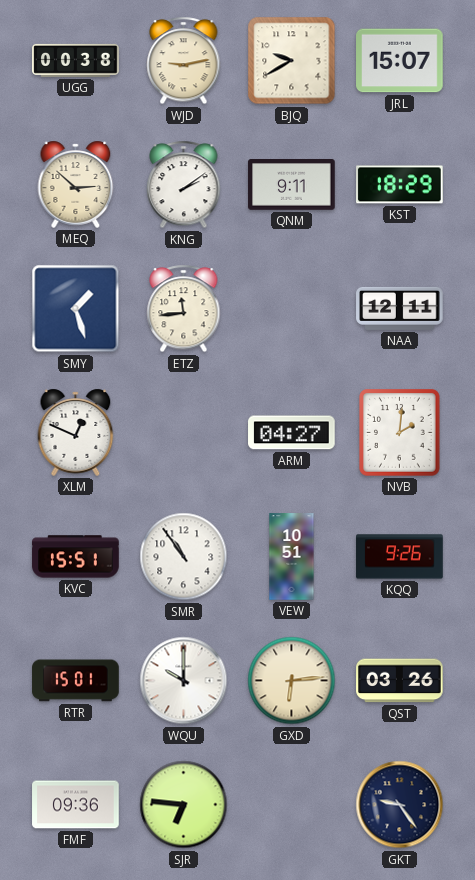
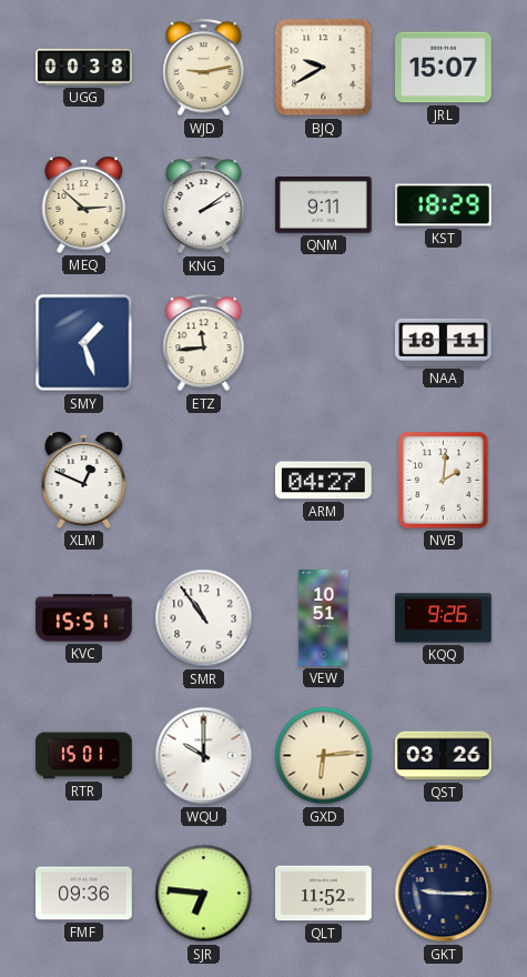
NAA: 12:11 -> 18:11
QLT: none -> 11:52
GKT: 9:24 -> 9:15
